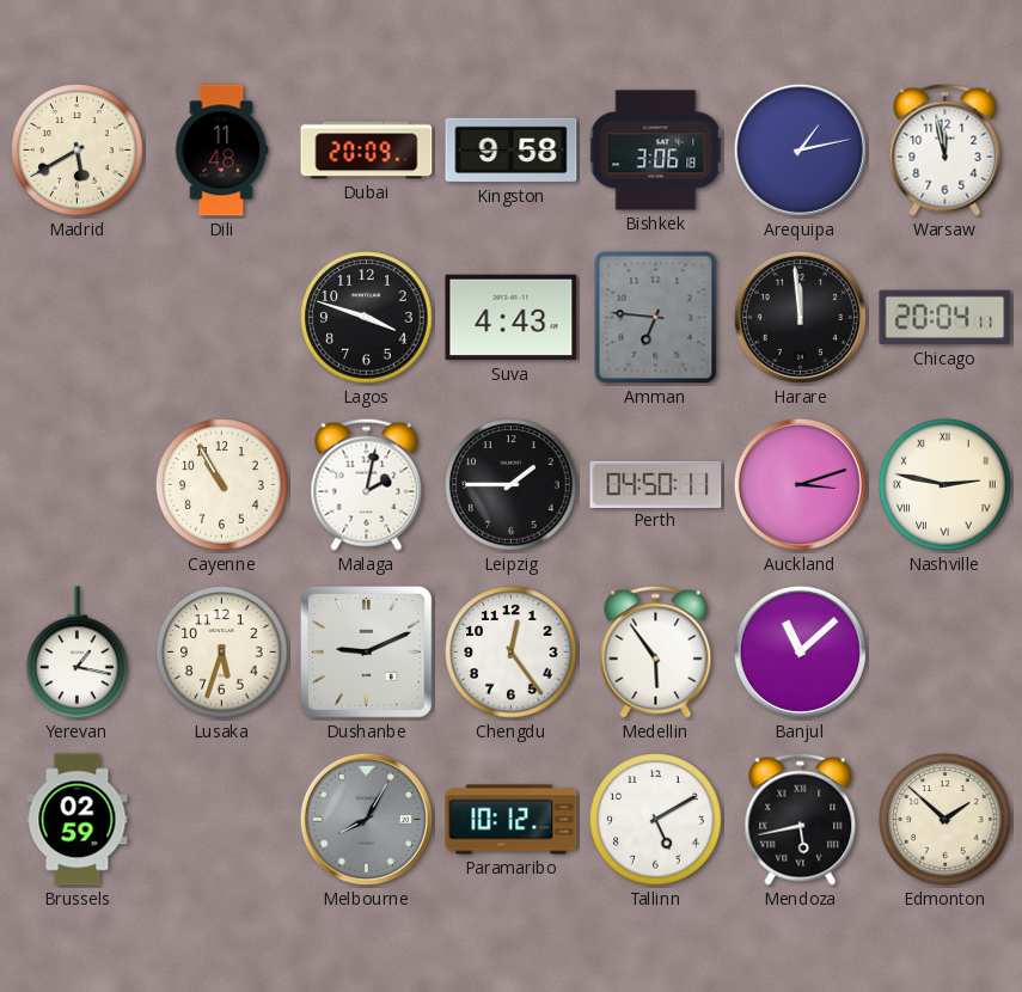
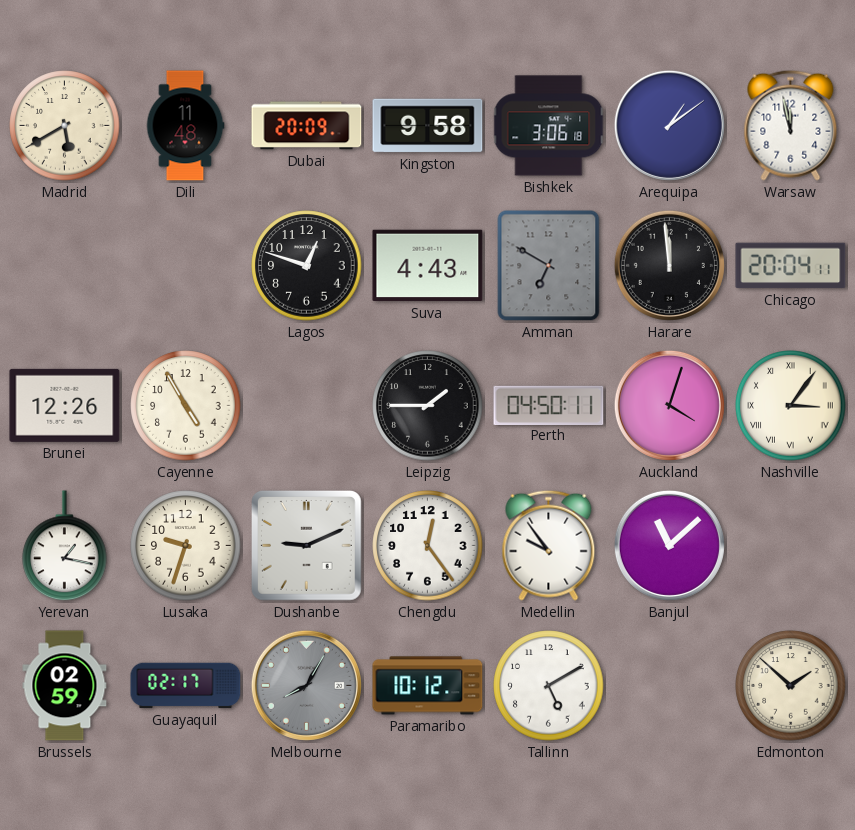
Arequipa: 1:13 -> 1:09
Lagos: 3:48 -> 12:48
Amman: 6:46 -> 6:50
Brunei: none -> 12:26
Cayenne: 10:55 -> 4:55
Malaga: 2:02 -> none
Auckland: 3:12 -> 4:03
Nashville: 2:47 -> 3:06
Lusaka: 5:33 -> 9:33
Medellin: 5:54 -> 9:54
Guayaquil: none -> 02:17
Mendoza: 5:43 -> none
